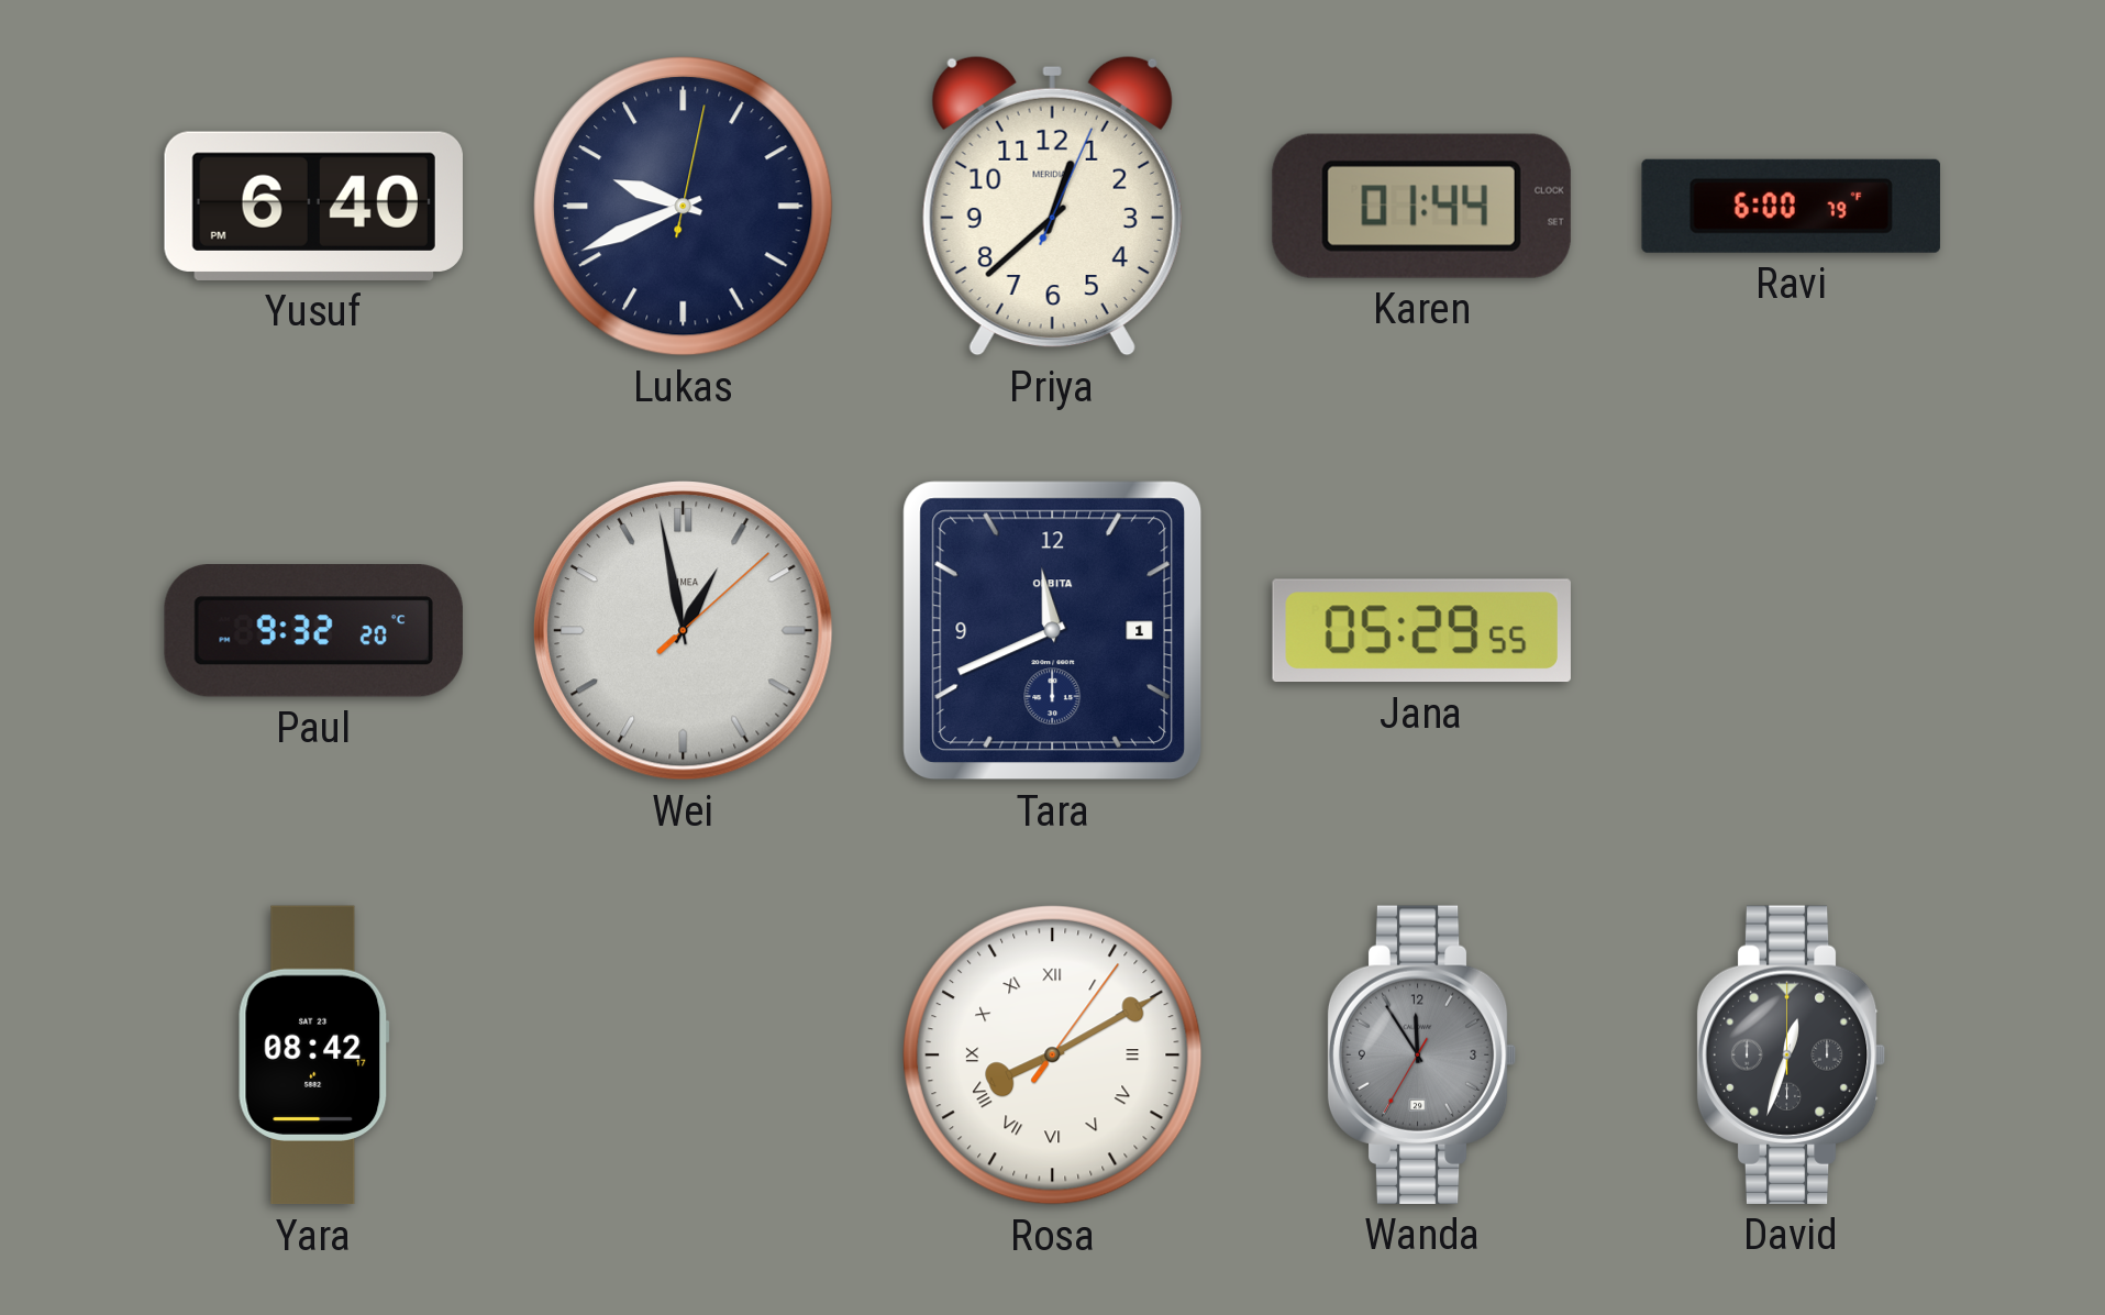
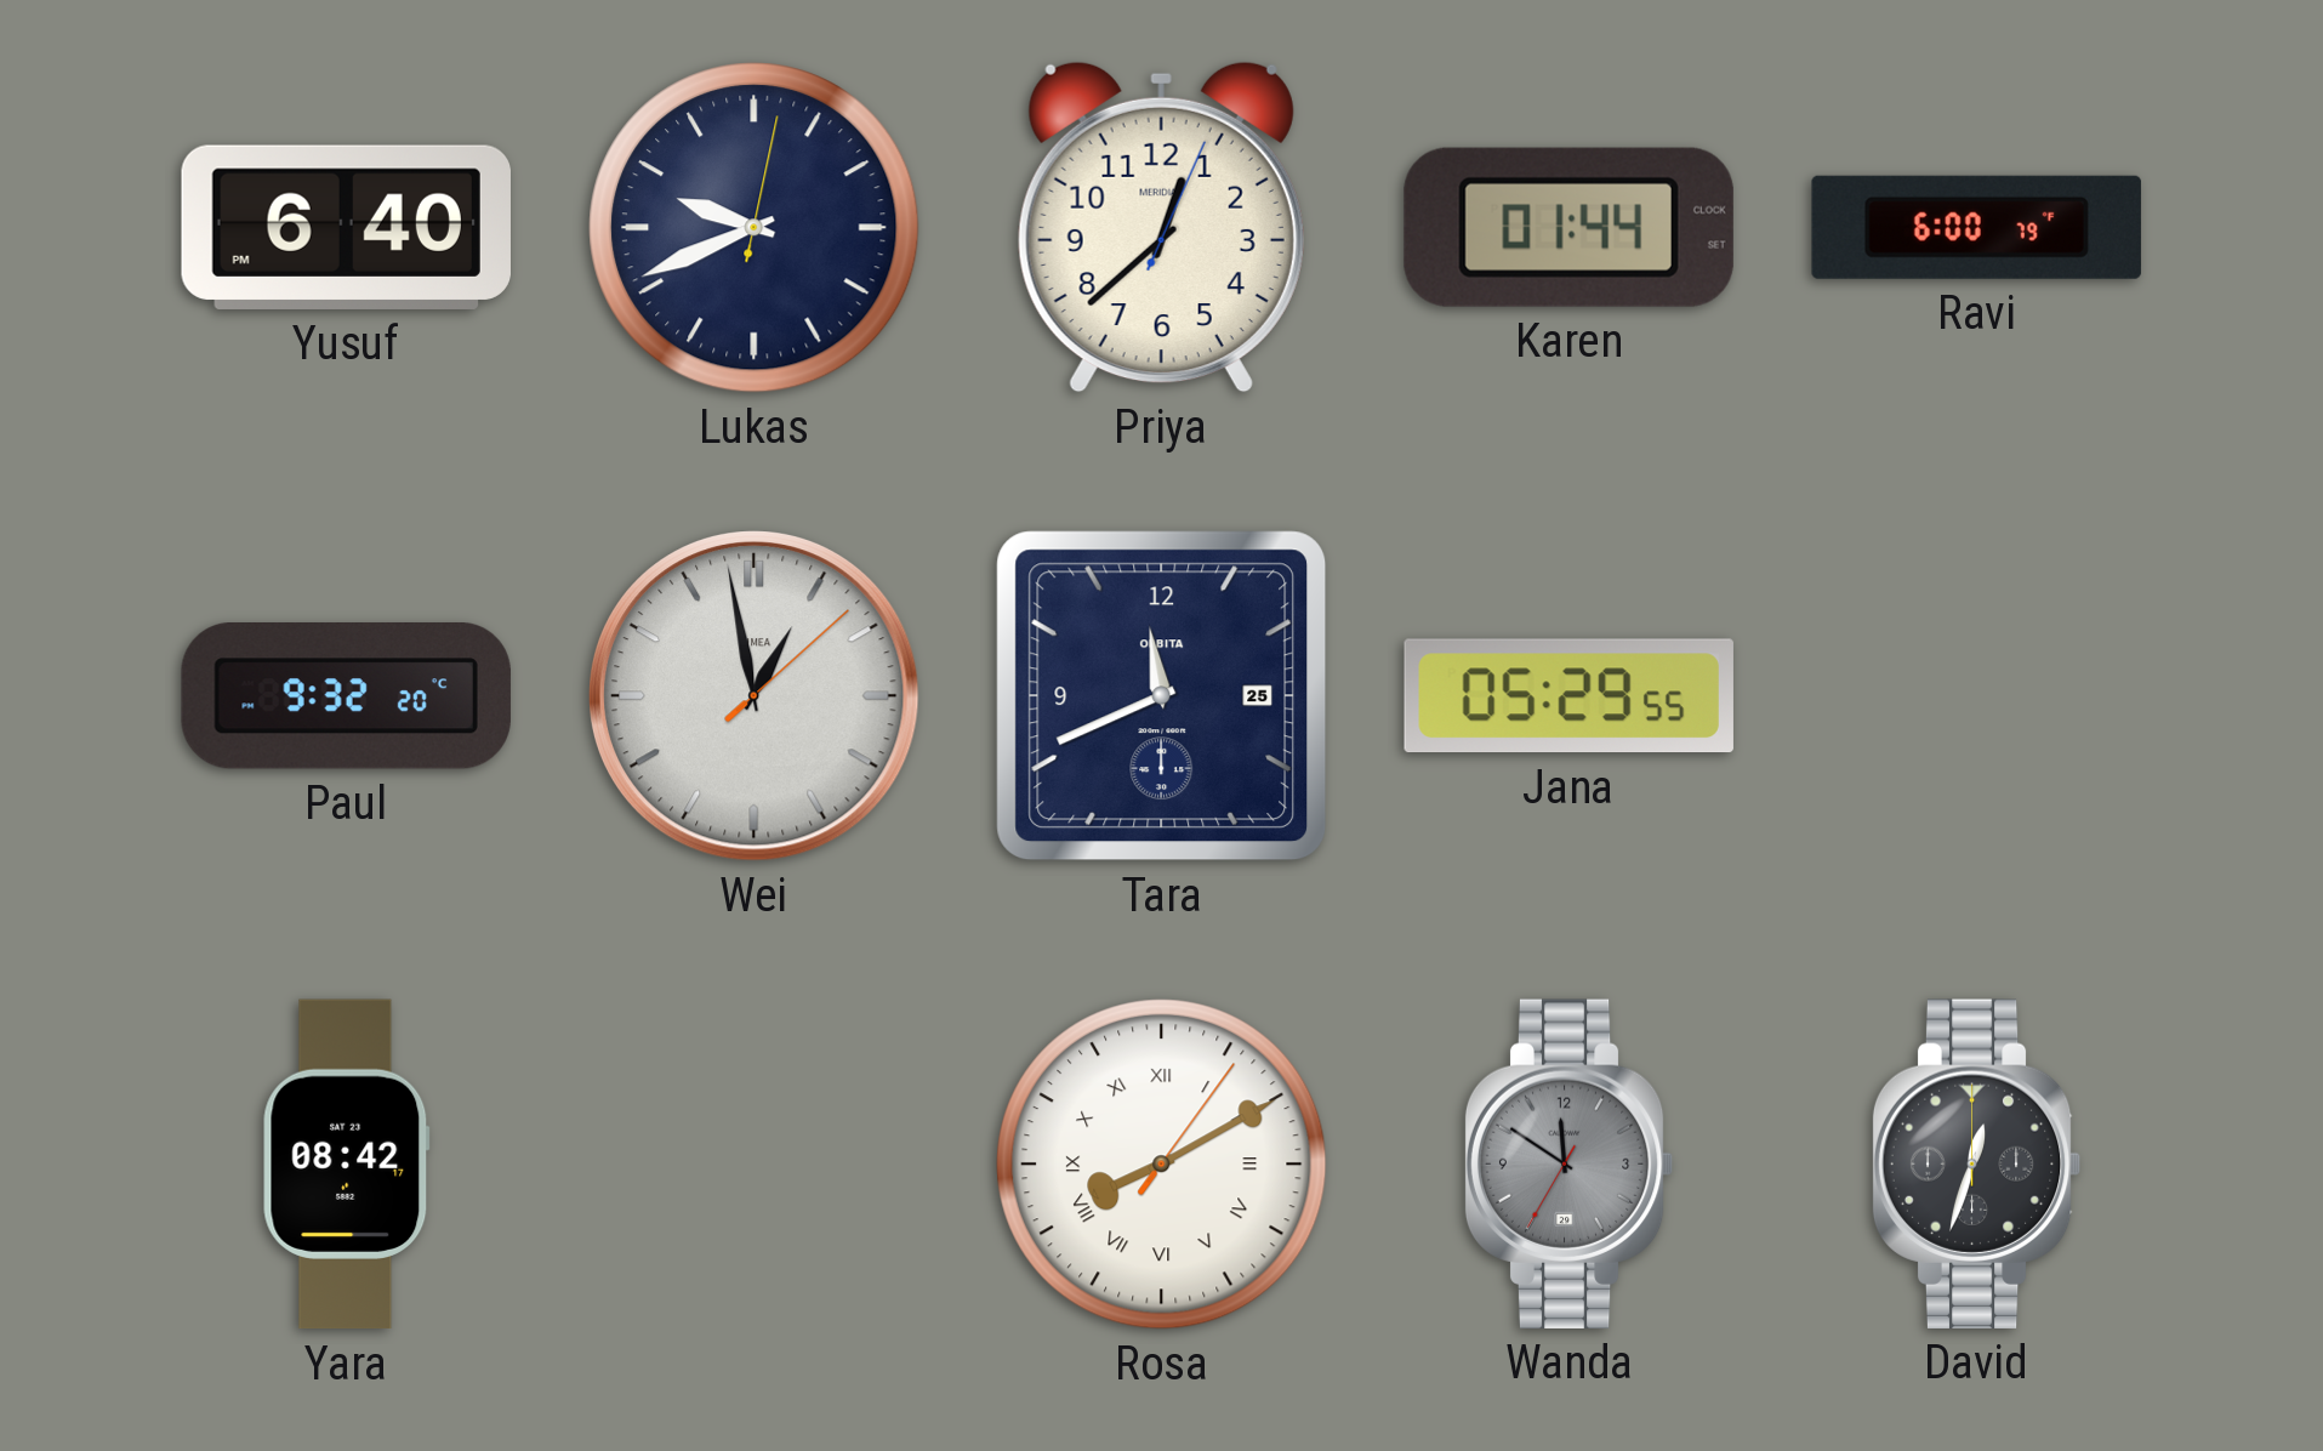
Tara date: 1 -> 25
Wanda: 11:54 -> 11:50
